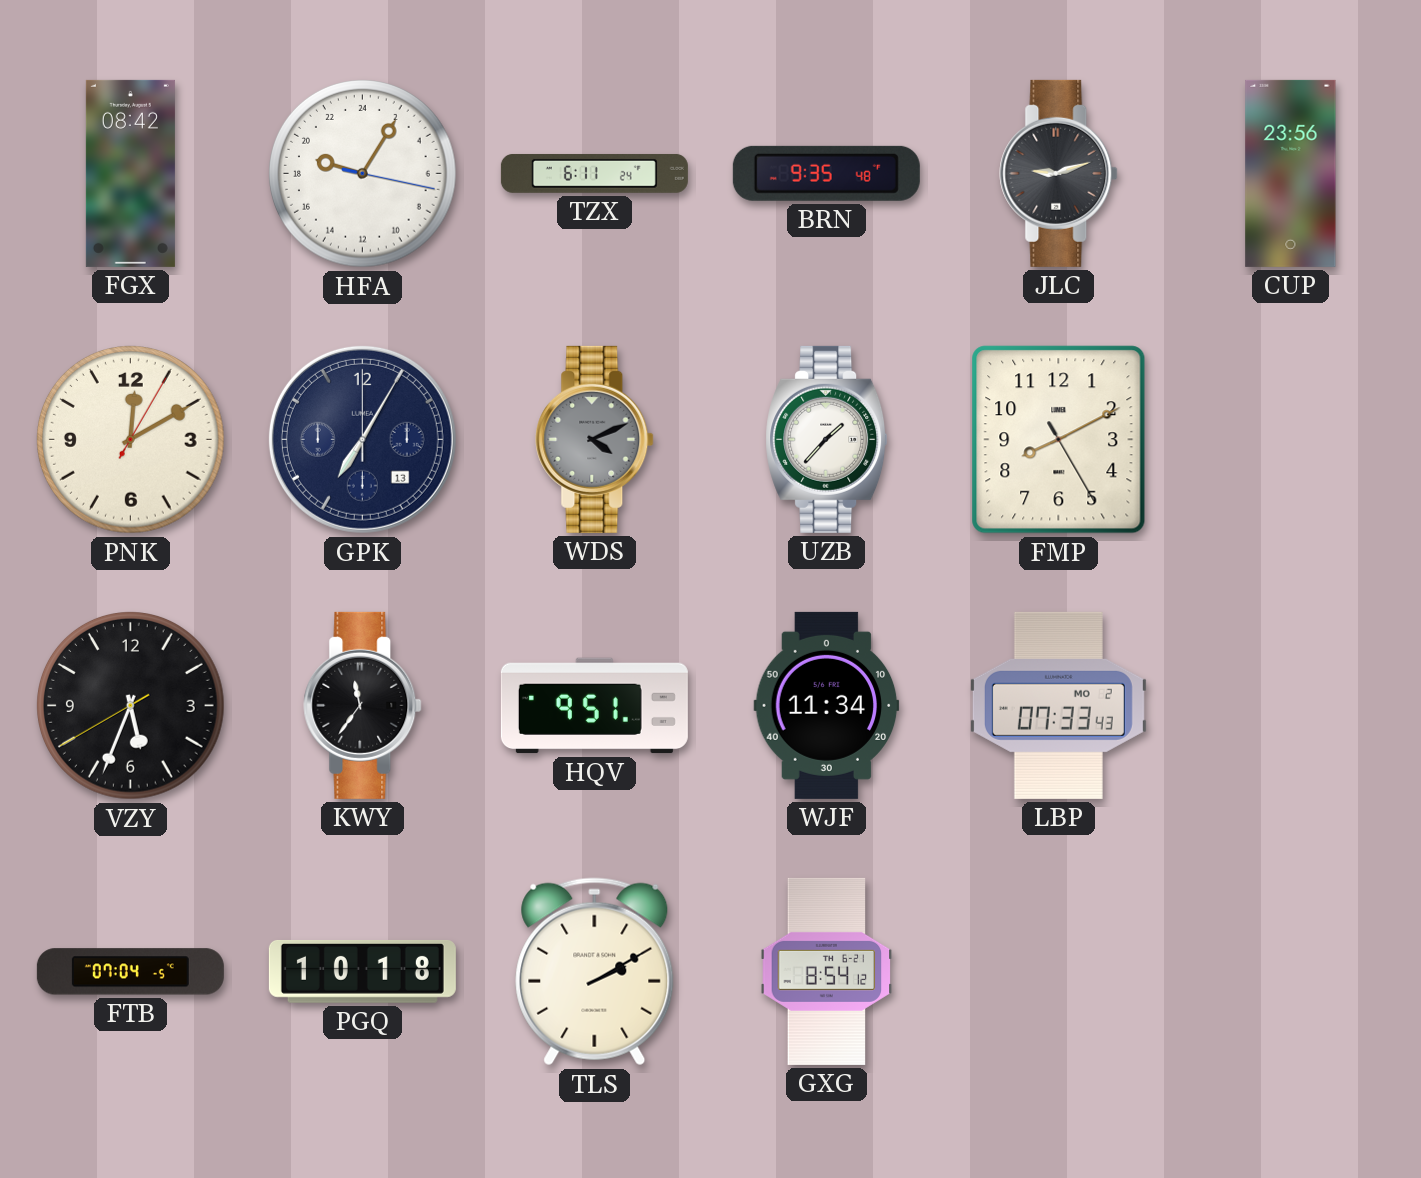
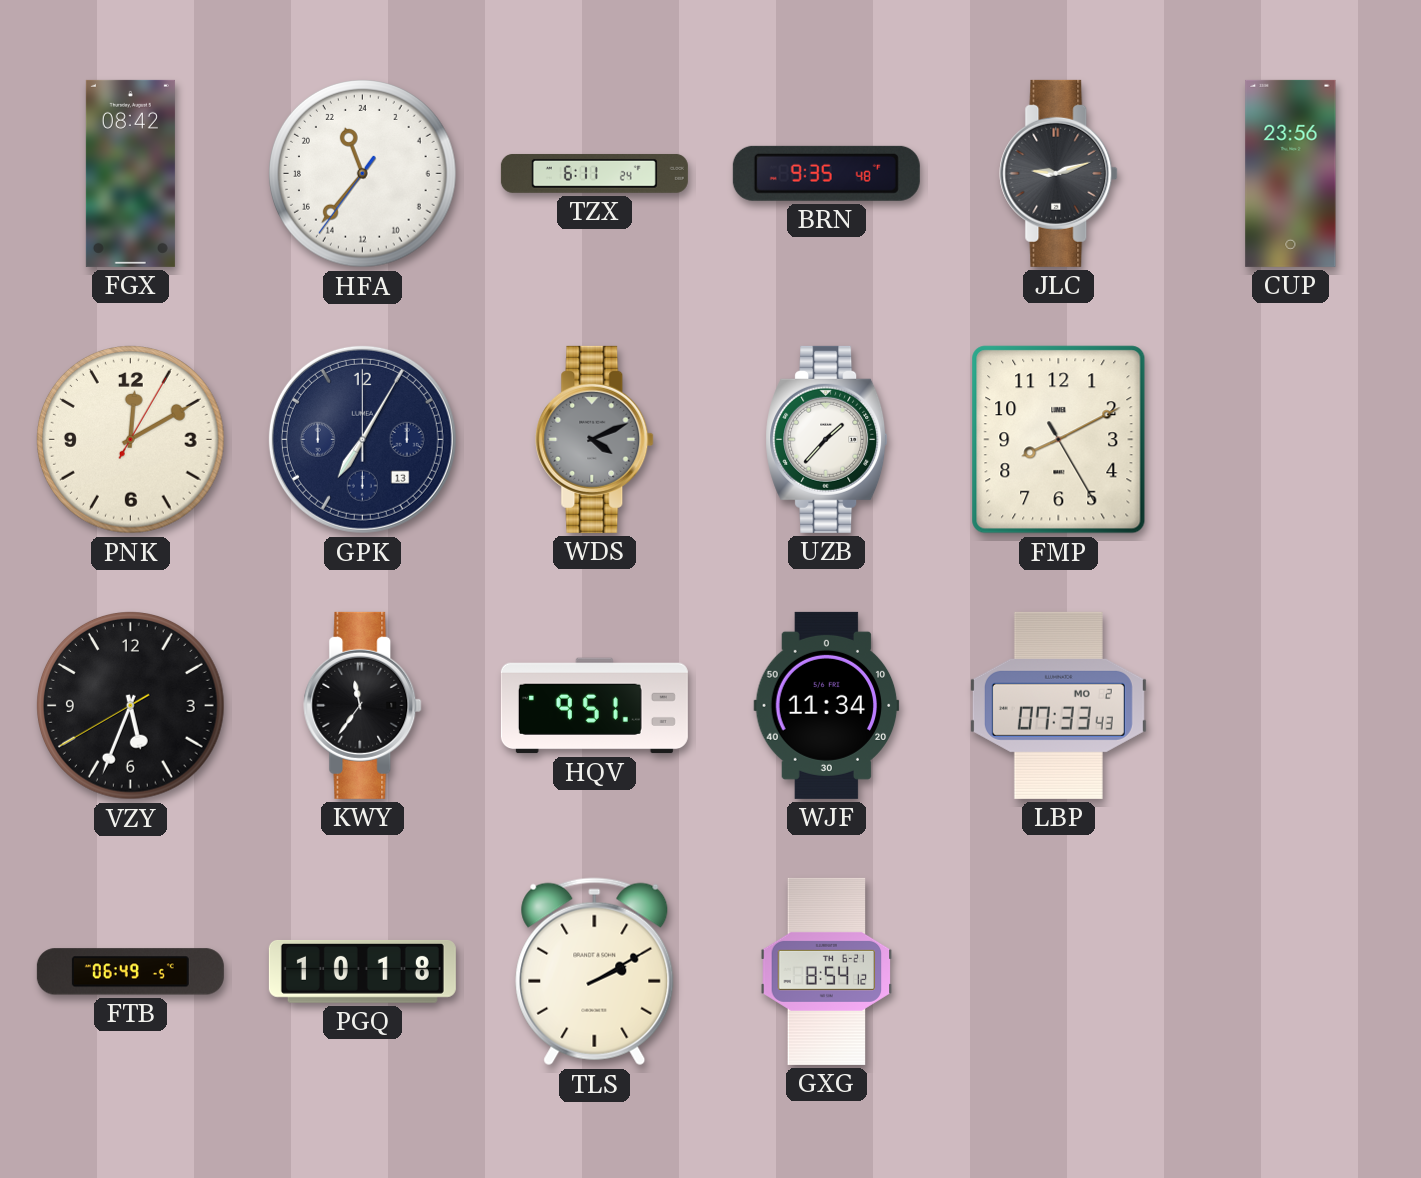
HFA: 19:05 -> 22:36
FTB: 07:04 -> 06:49
